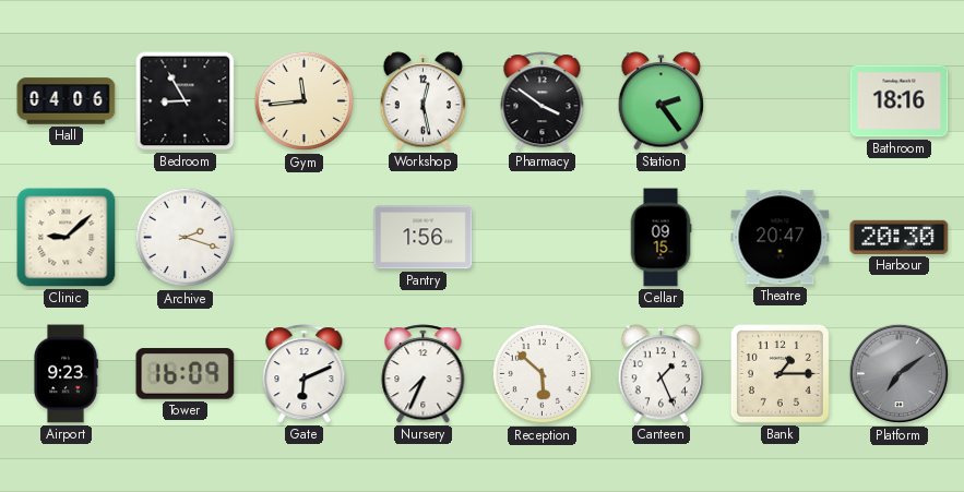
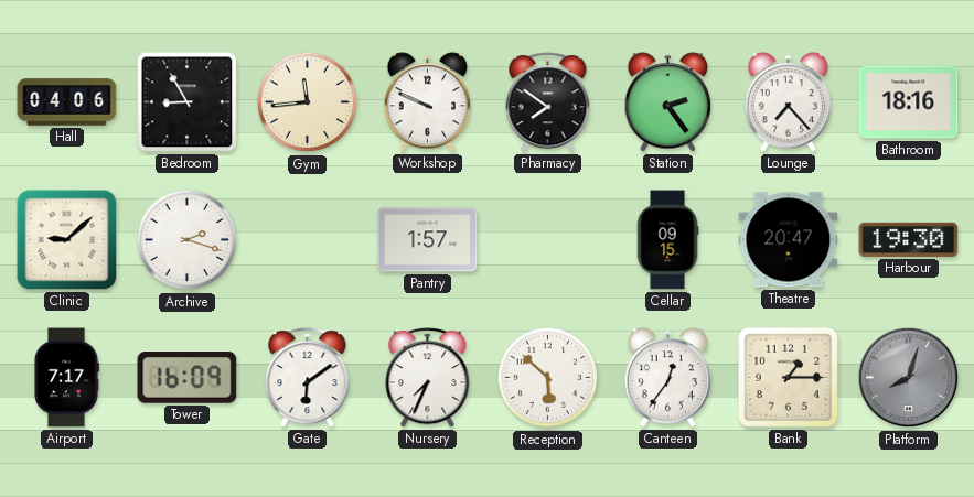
Workshop: 12:28 -> 9:49
Pharmacy: 3:51 -> 7:51
Lounge: none -> 7:23
Pantry: 1:56 -> 1:57
Harbour: 20:30 -> 19:30
Airport: 9:23 -> 7:17
Gate: 6:11 -> 6:09
Canteen: 1:26 -> 12:36
Platform: 7:09 -> 8:03
